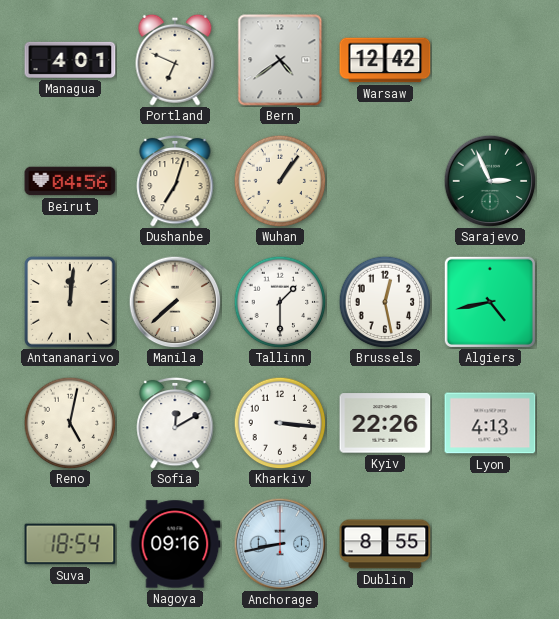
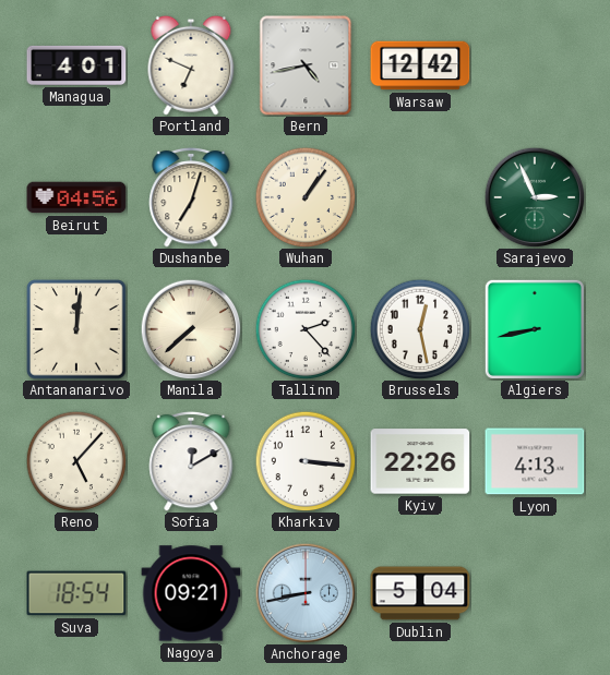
Bern: 4:39 -> 4:43
Tallinn: 1:30 -> 2:23
Algiers: 4:43 -> 8:43
Reno: 5:02 -> 5:07
Nagoya: 09:16 -> 09:21
Dublin: 8:55 -> 5:04
